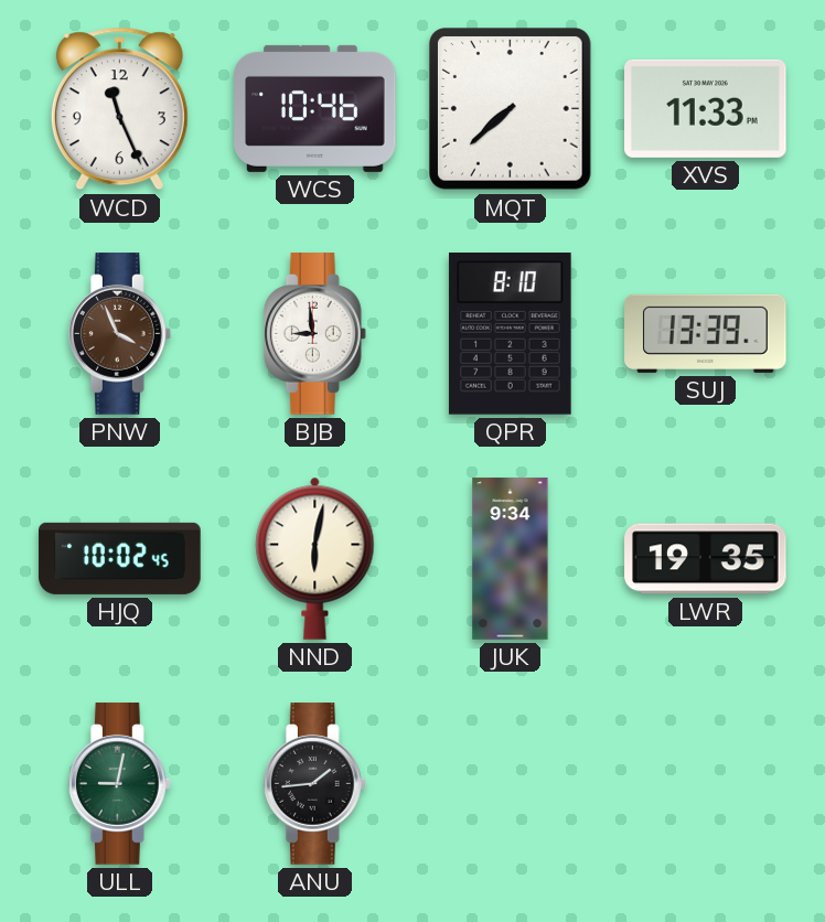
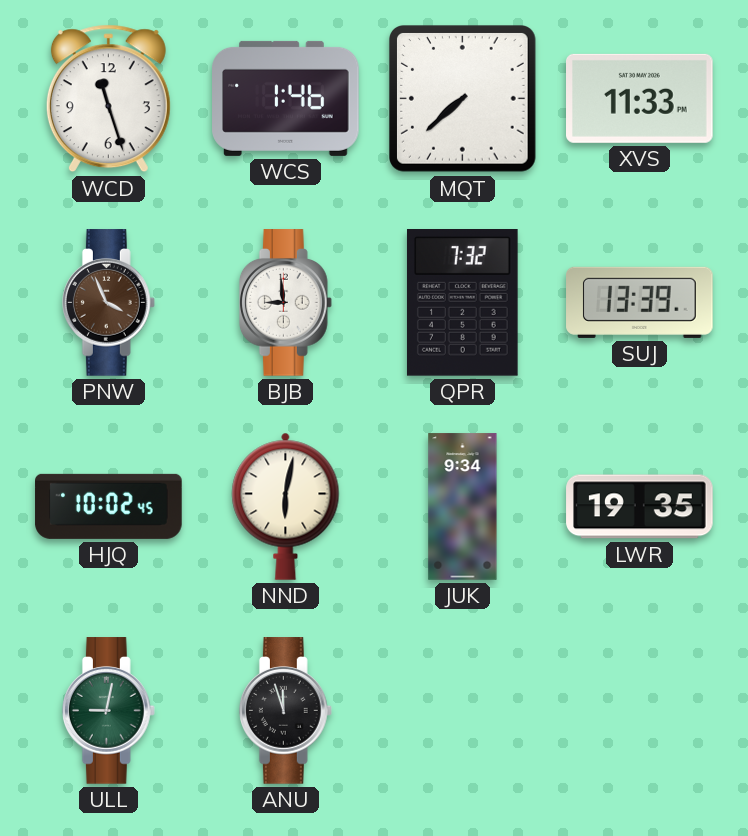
WCD: 11:26 -> 11:27
WCS: 10:46 -> 1:46
QPR: 8:10 -> 7:32
ANU: 1:44 -> 11:57
